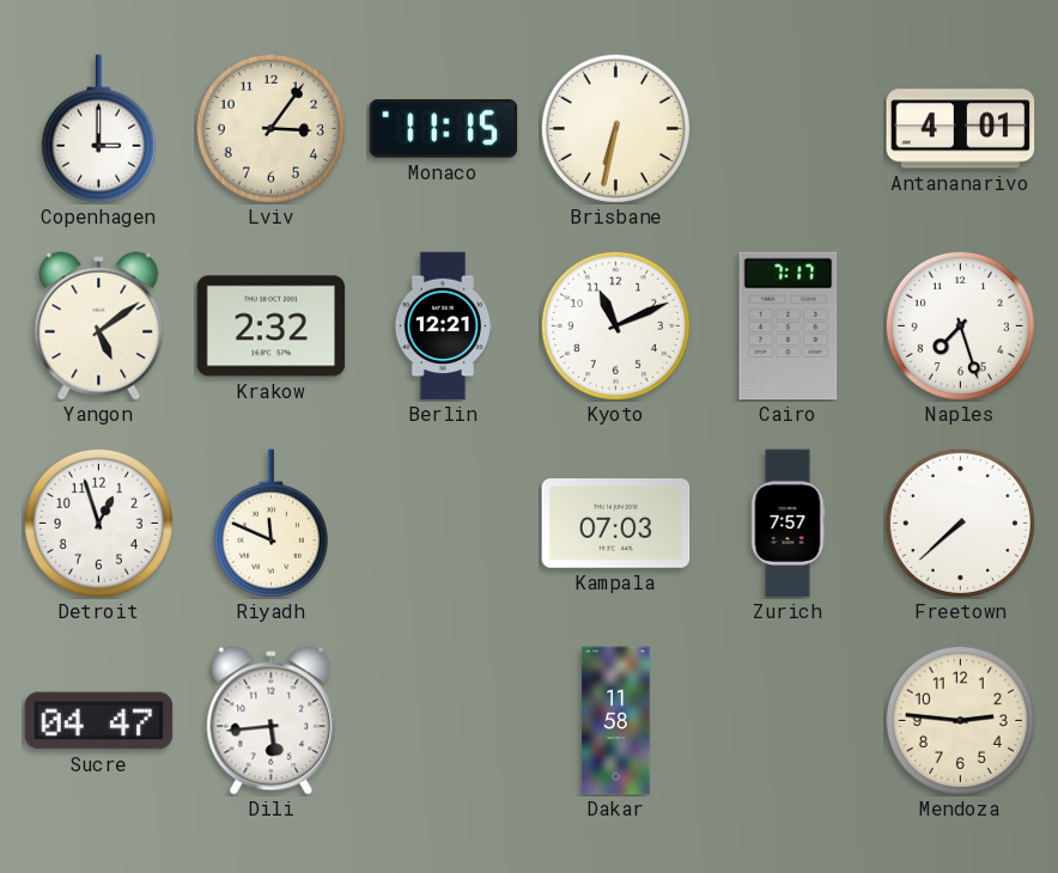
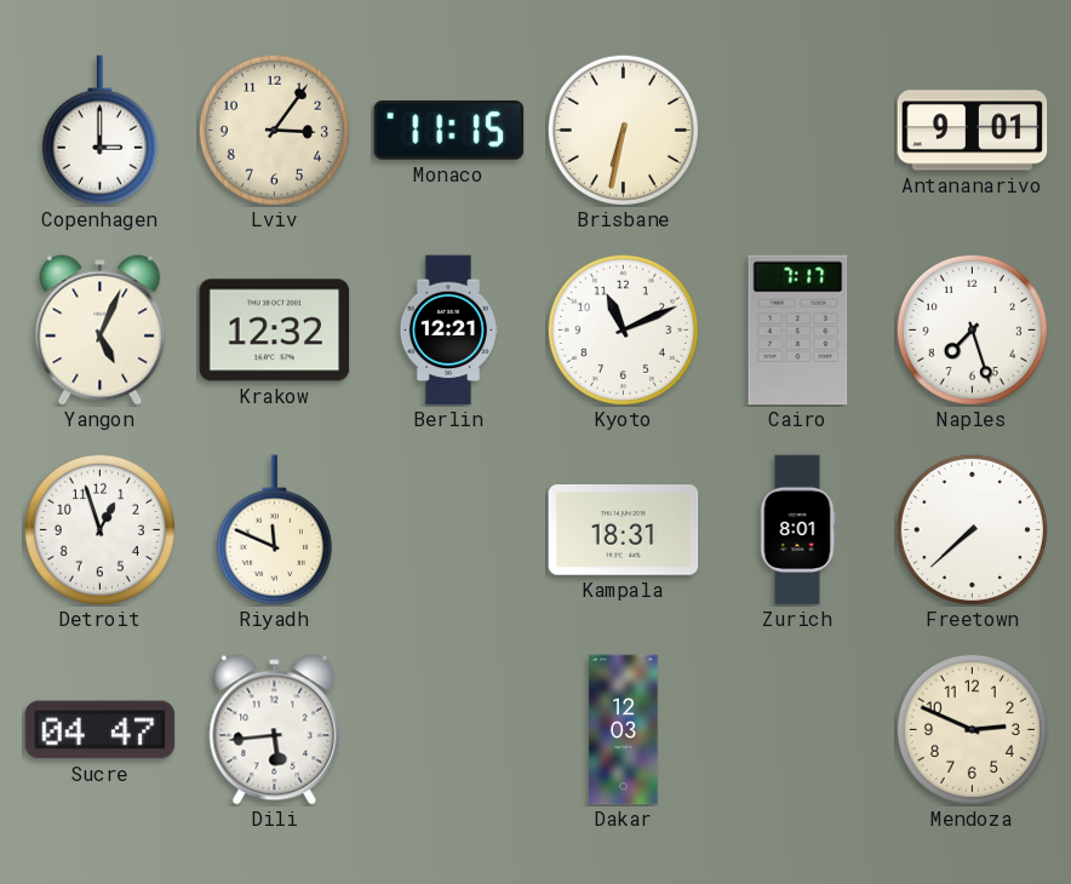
Antananarivo: 4:01 -> 9:01
Yangon: 5:09 -> 5:04
Krakow: 2:32 -> 12:32
Kampala: 07:03 -> 18:31
Zurich: 7:57 -> 8:01
Dakar: 11:58 -> 12:03
Mendoza: 2:46 -> 2:49
